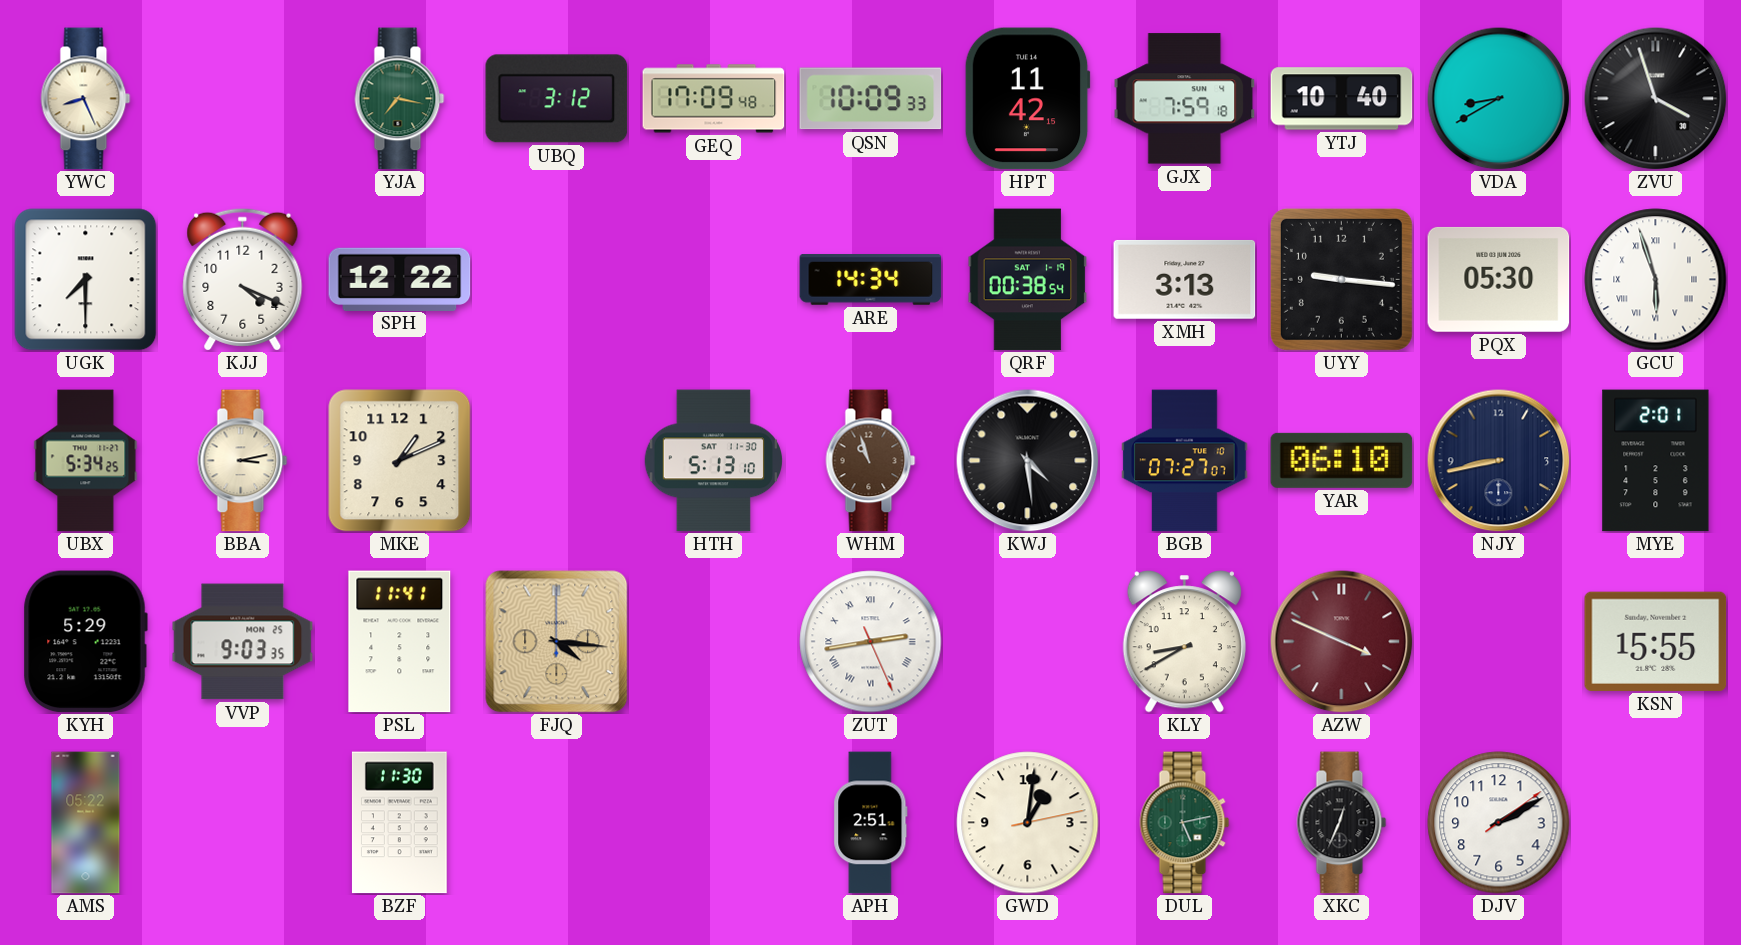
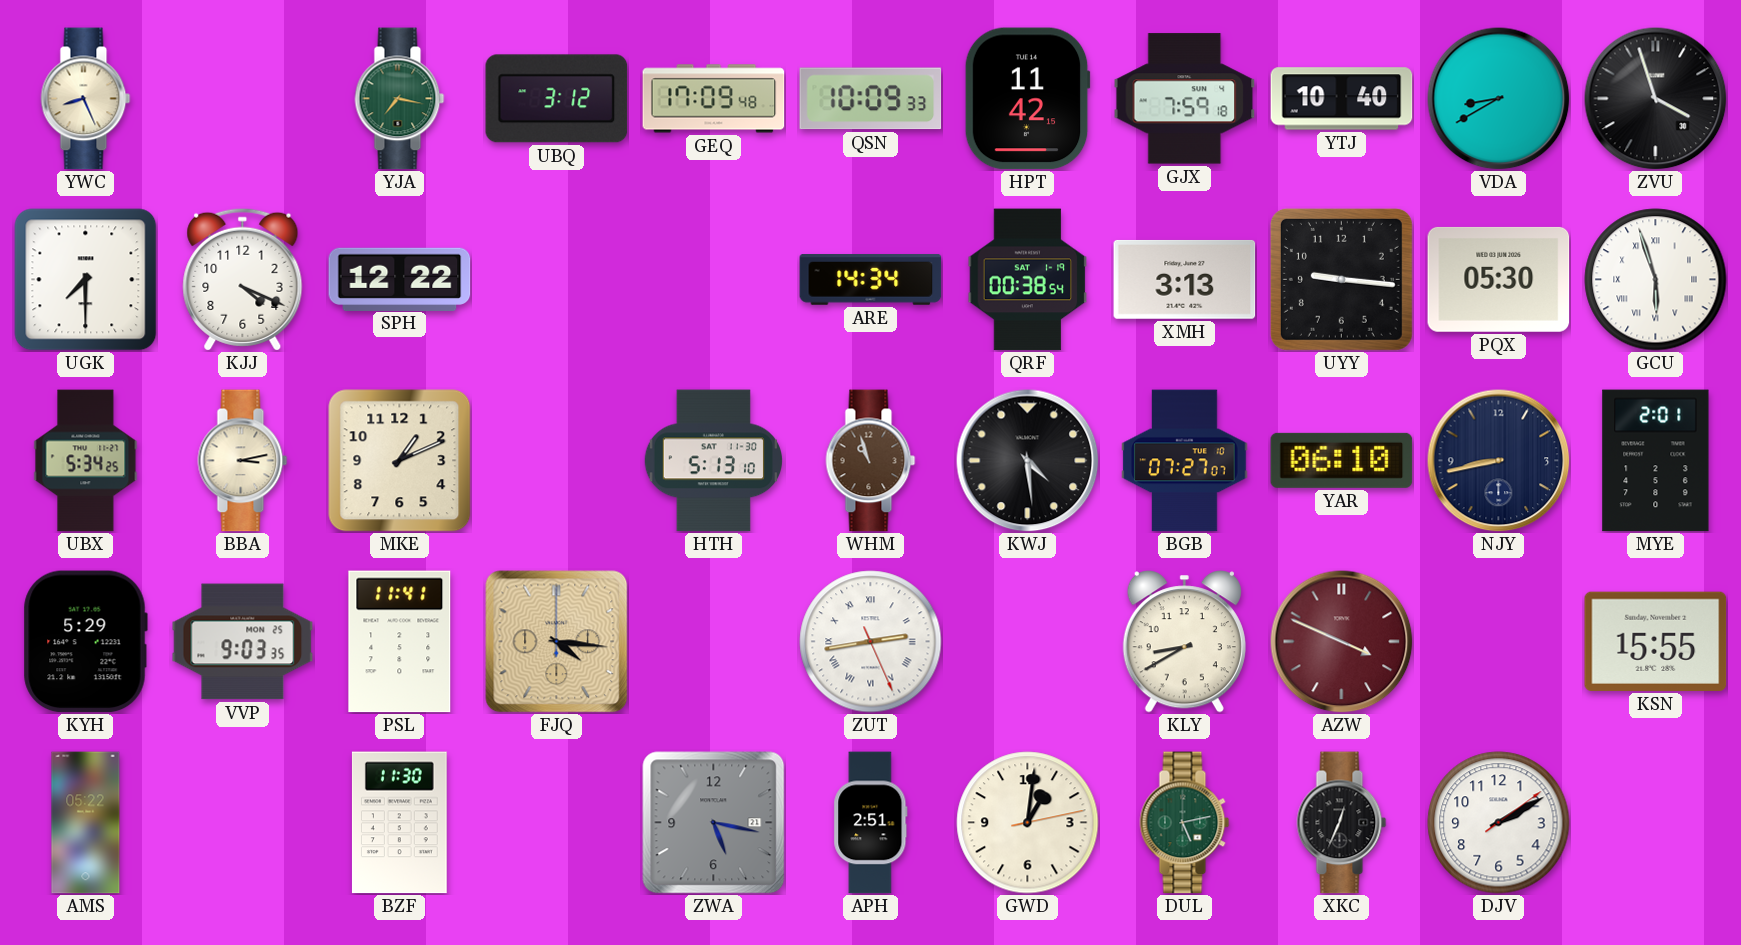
ZWA: none -> 5:17
